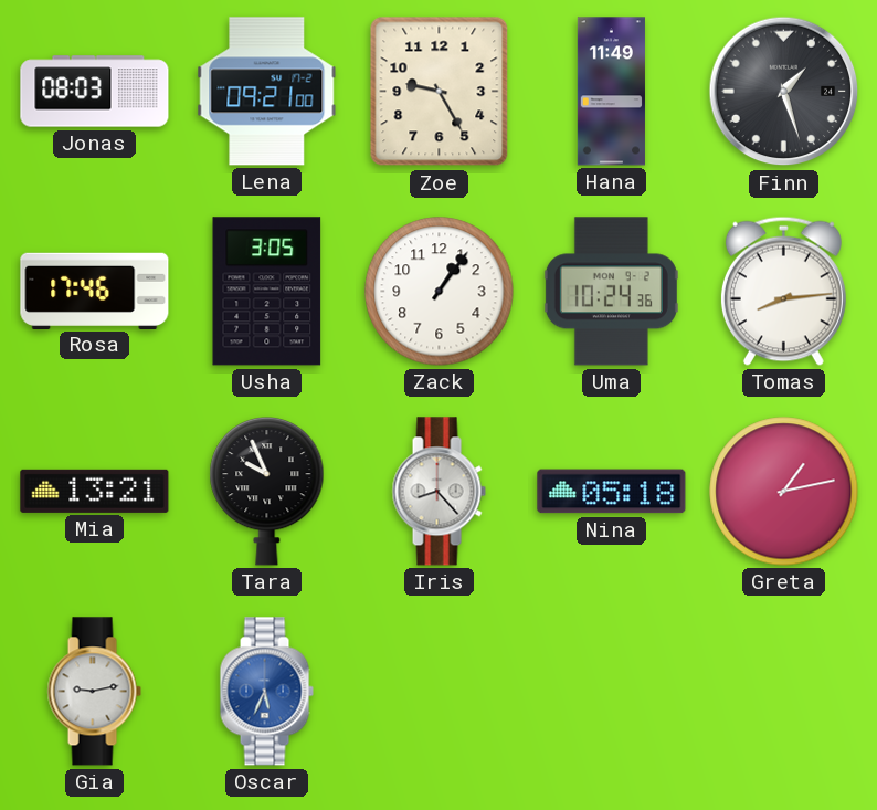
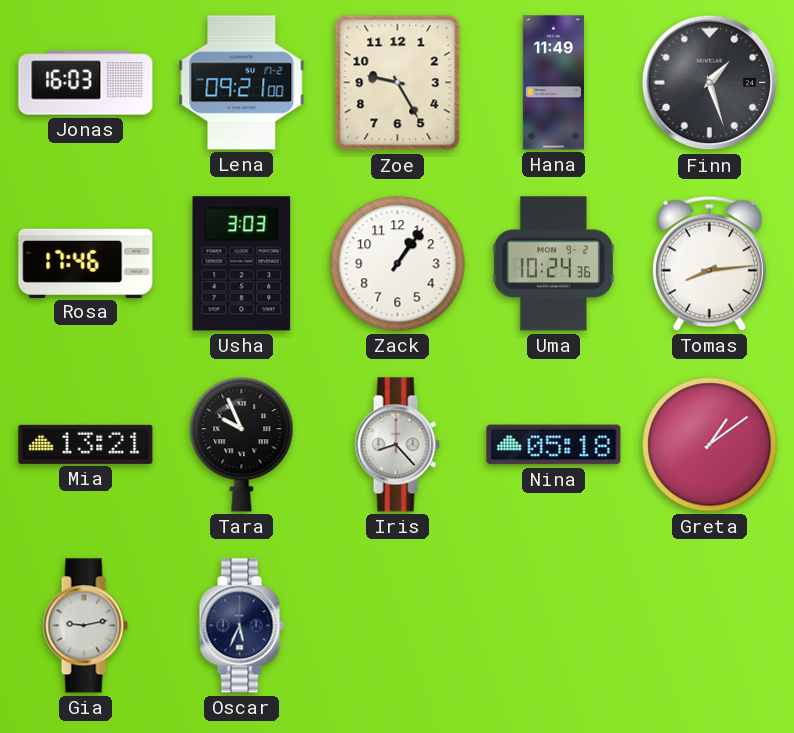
Jonas: 08:03 -> 16:03
Usha: 3:05 -> 3:03
Greta: 1:13 -> 1:09
Oscar dial: blue -> navy
